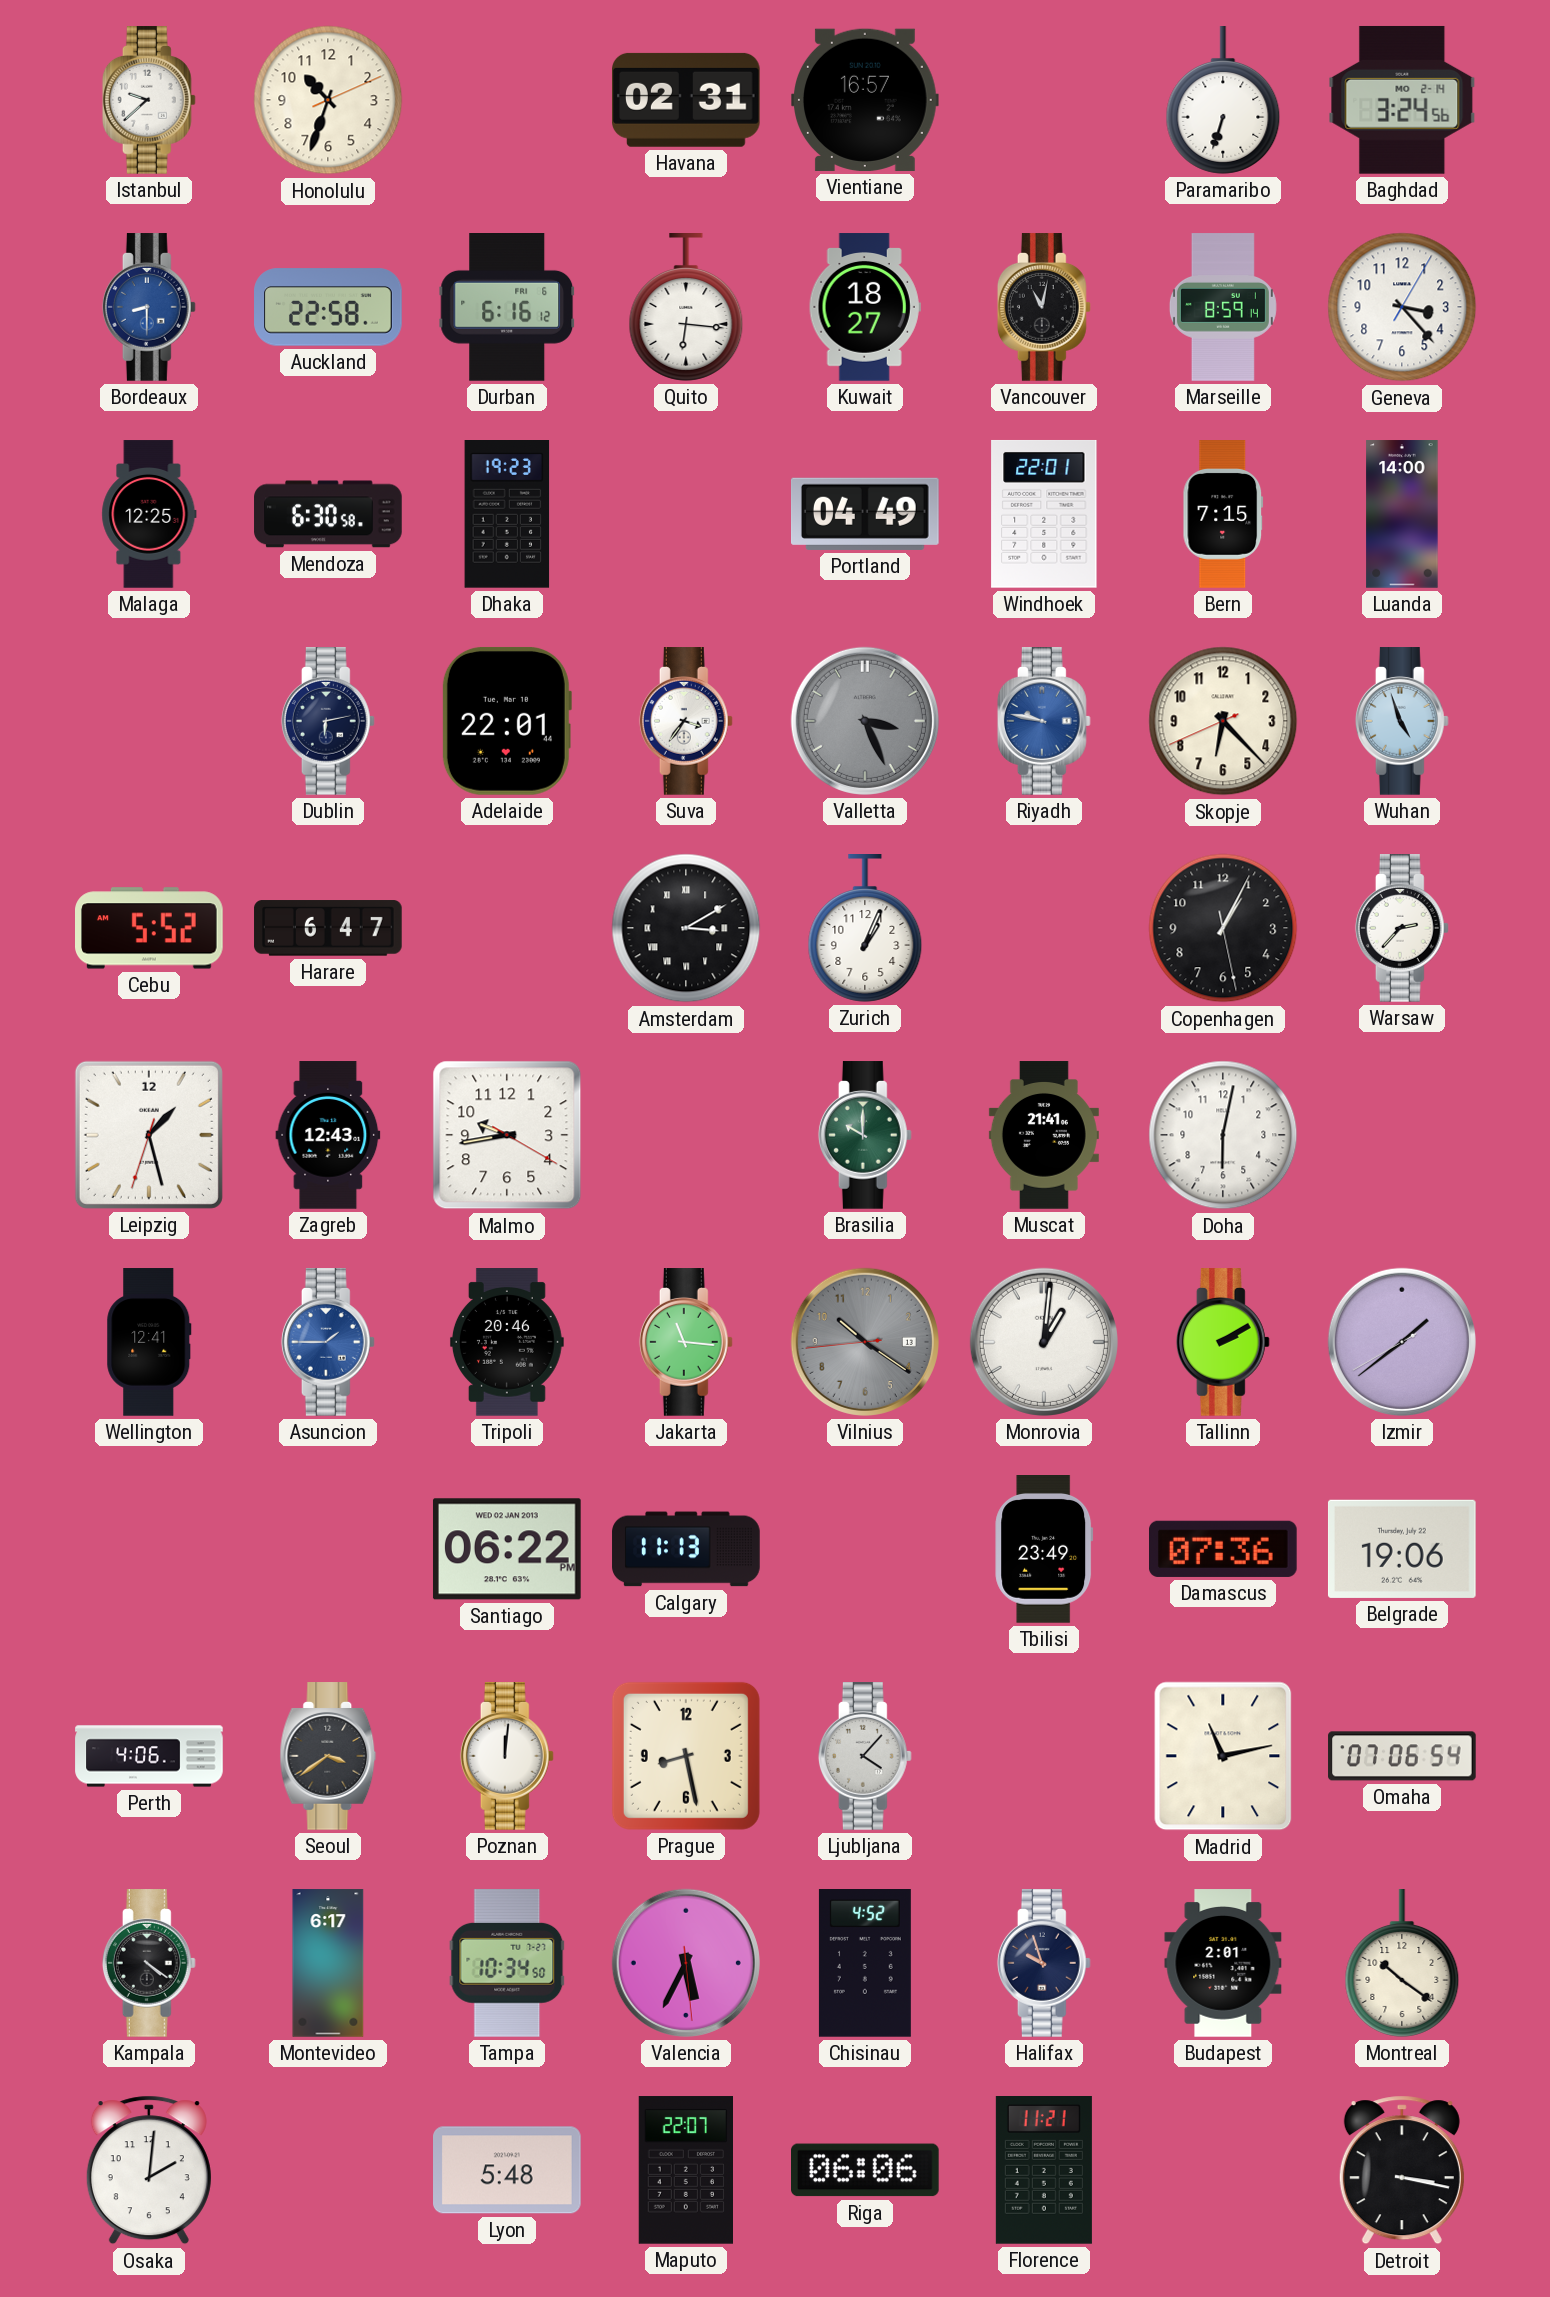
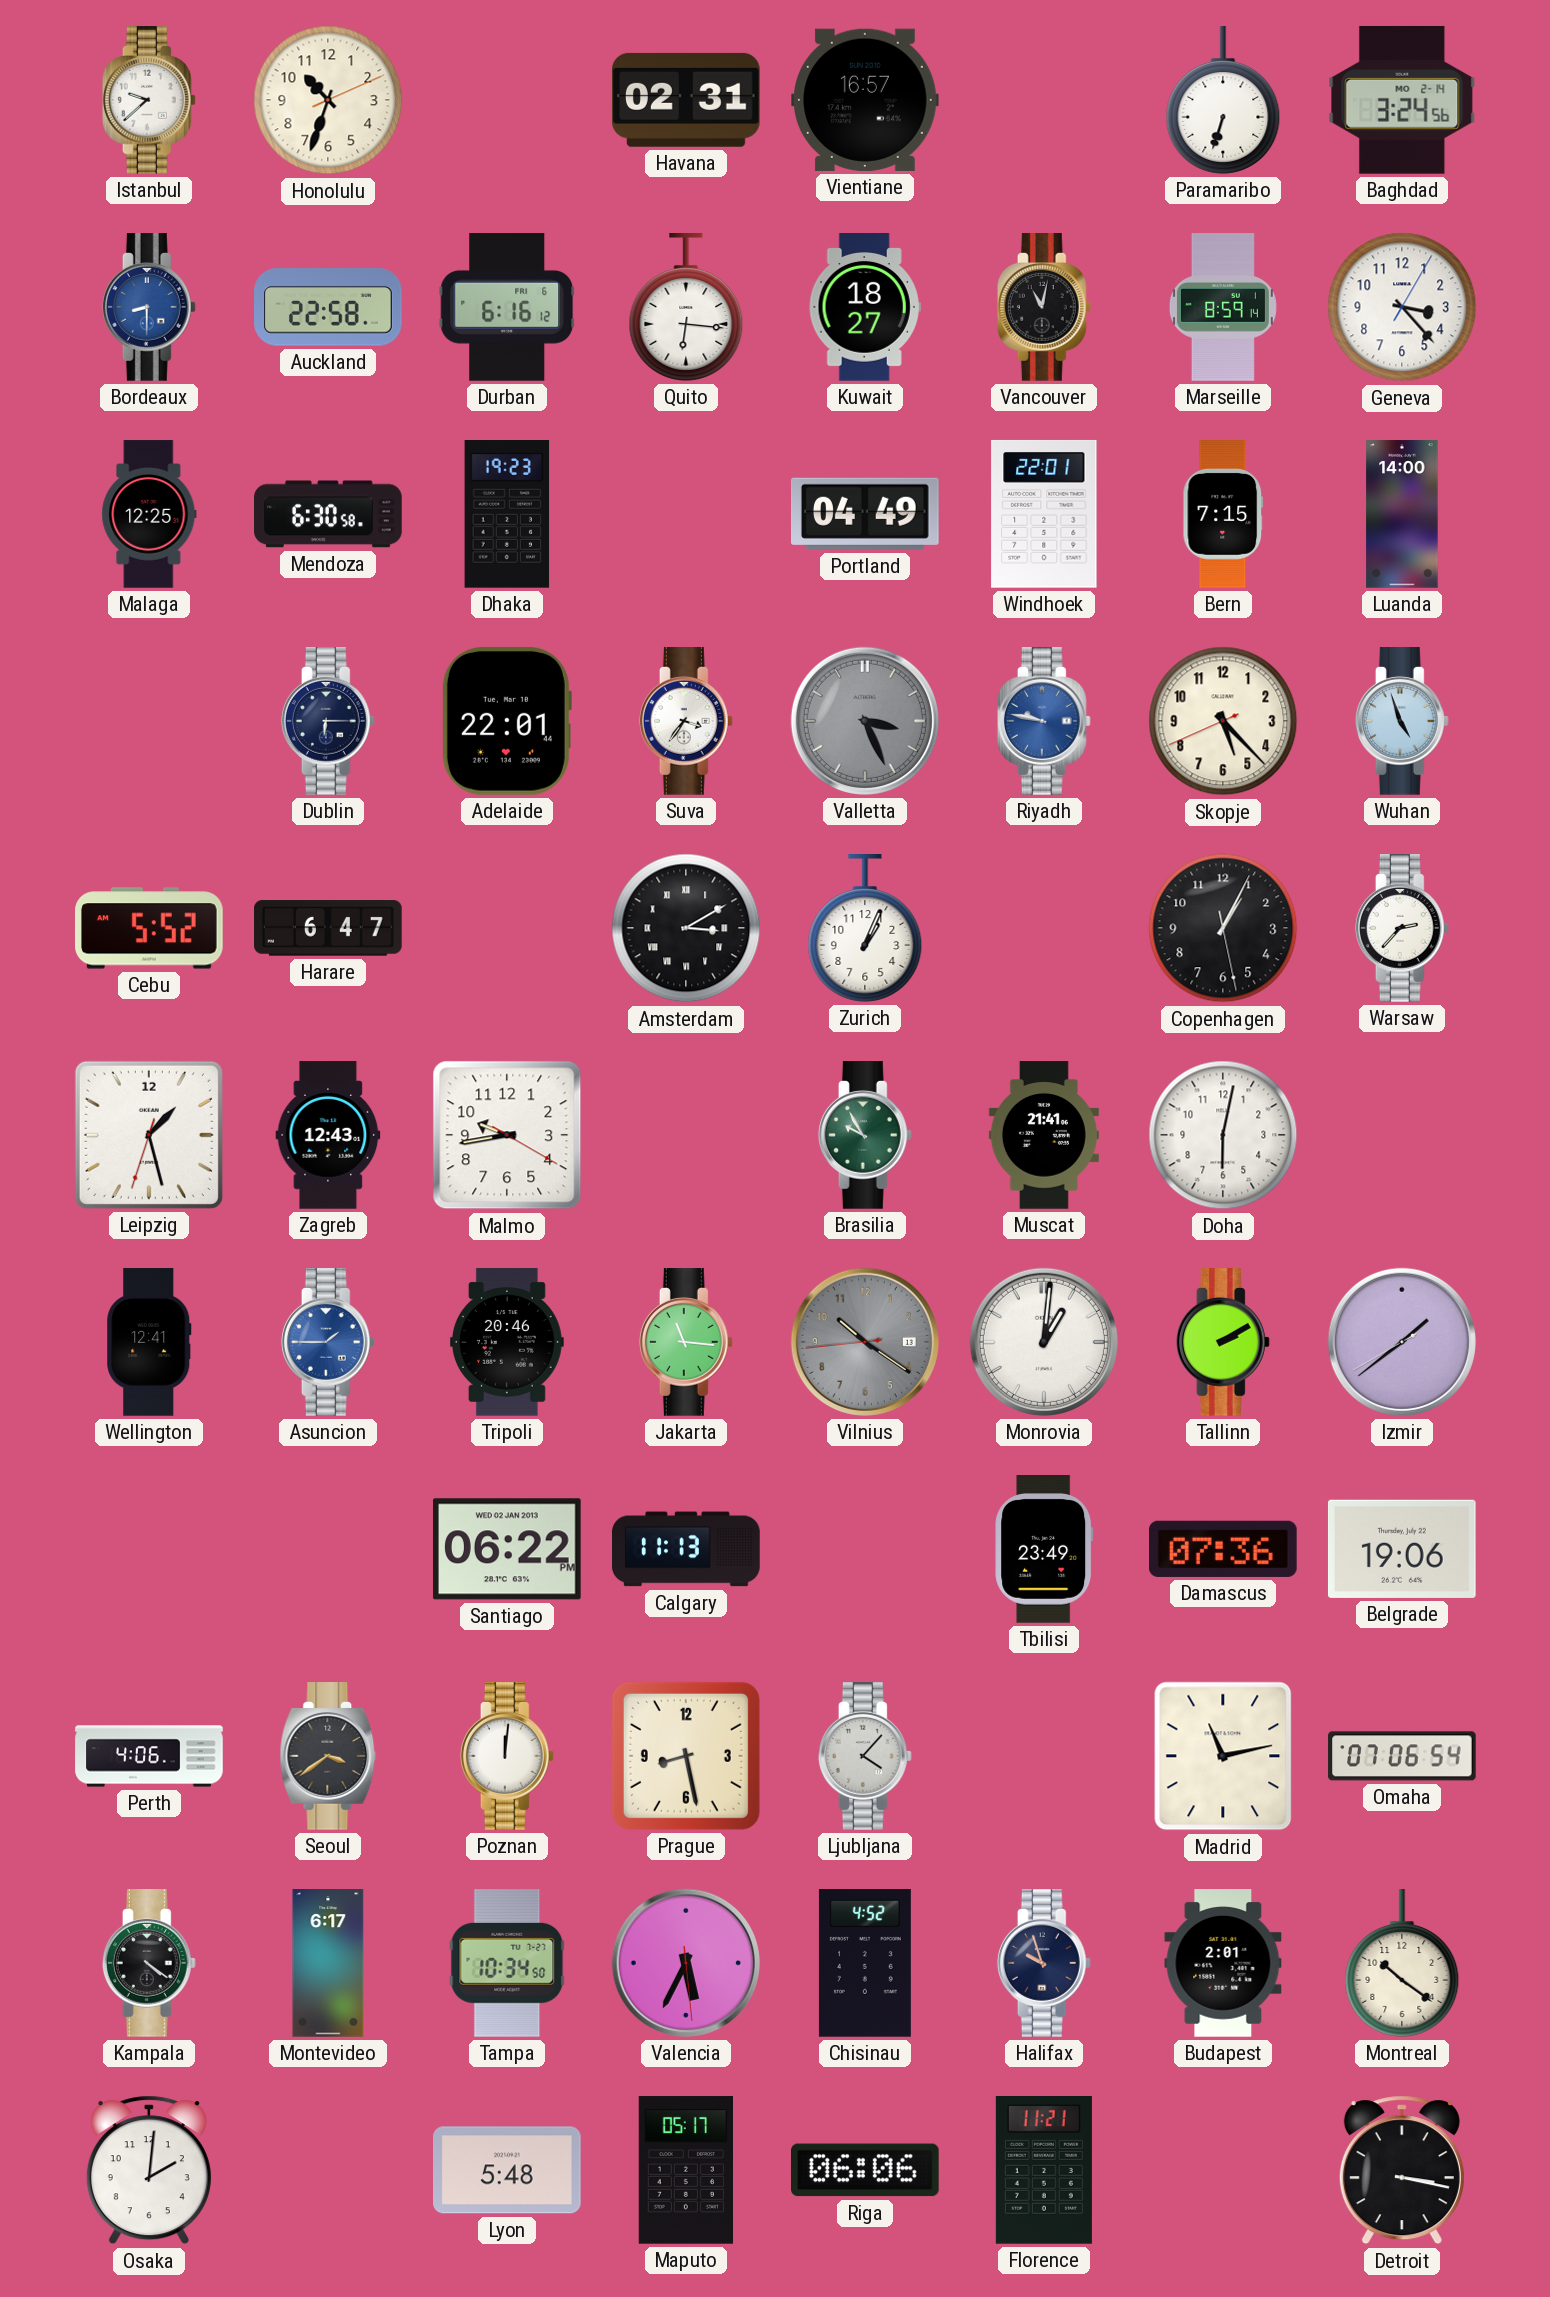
Dublin: 6:13 -> 6:15
Skopje: 6:22 -> 5:22
Brasilia: 10:00 -> 9:55
Maputo: 22:07 -> 05:17
